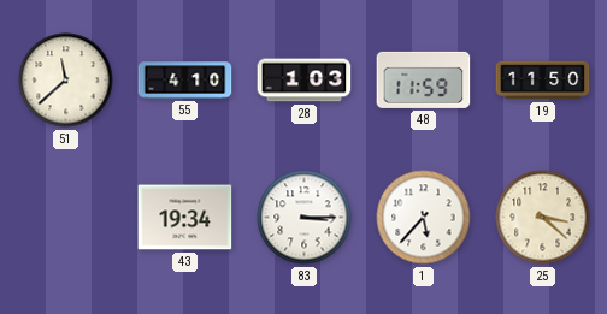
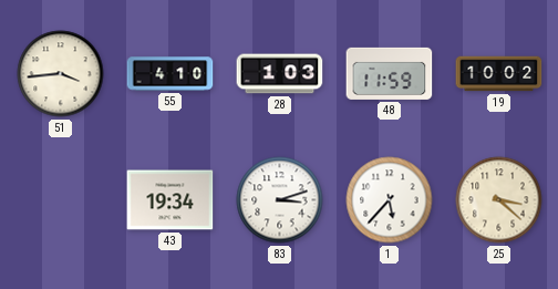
51: 11:38 -> 3:44
19: 11:50 -> 10:02
83: 3:15 -> 3:12
